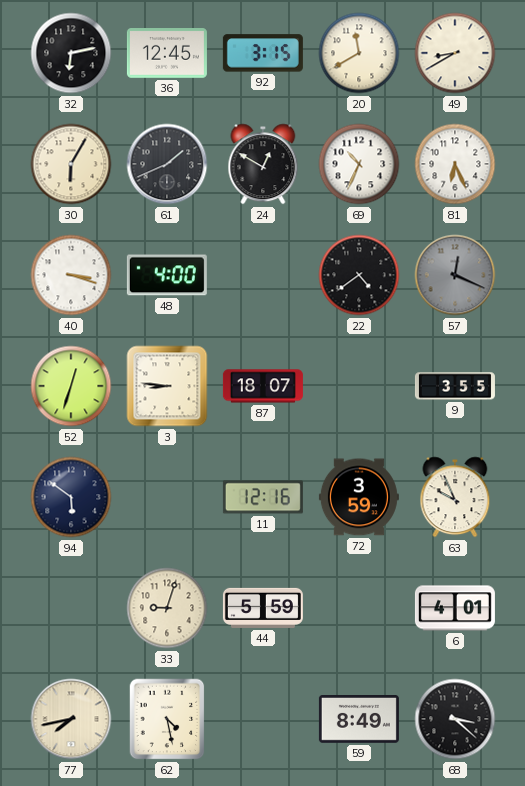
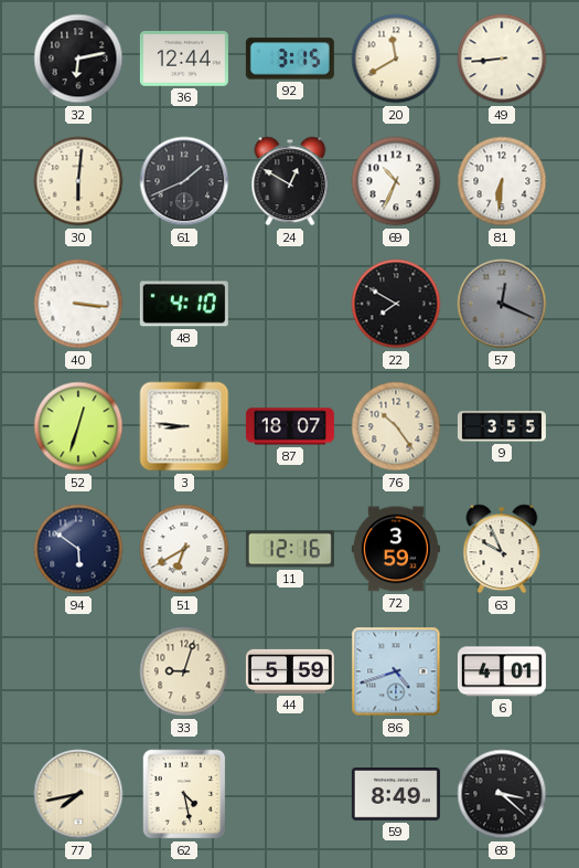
36: 12:45 -> 12:44
49: 8:40 -> 8:44
30: 6:05 -> 6:01
81: 6:26 -> 6:31
40: 3:18 -> 3:16
48: 4:00 -> 4:10
22: 4:39 -> 7:50
76: none -> 10:24
51: none -> 6:40
86: none -> 4:42
